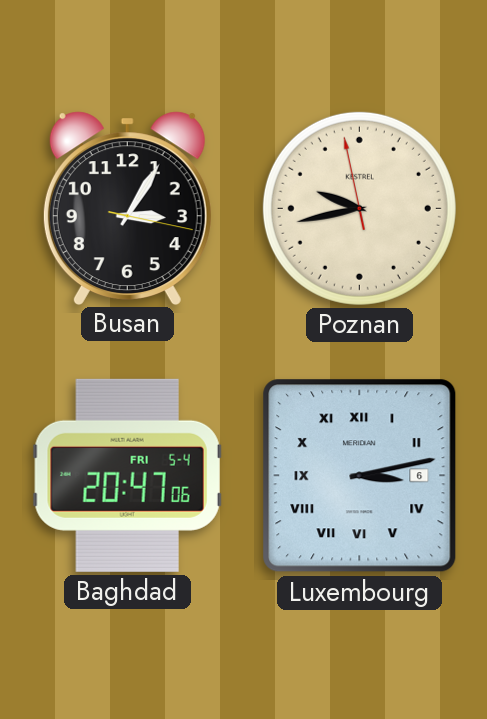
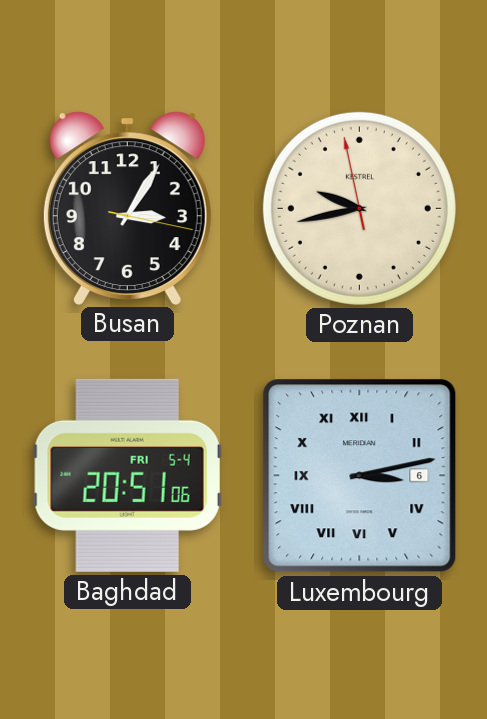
Baghdad: 20:47 -> 20:51
